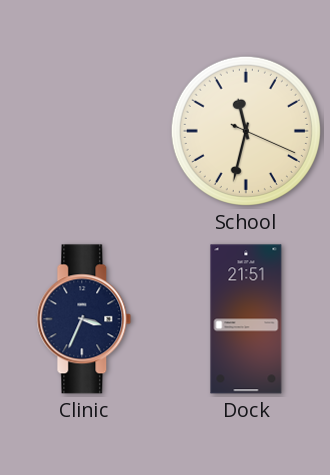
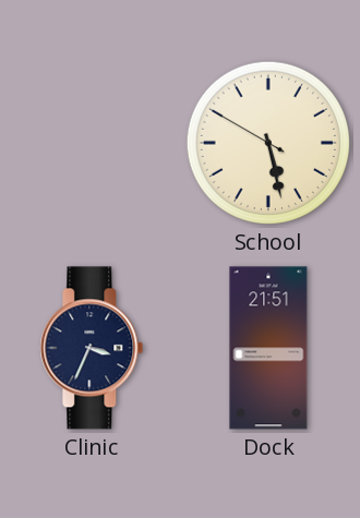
School: 11:32 -> 5:27
